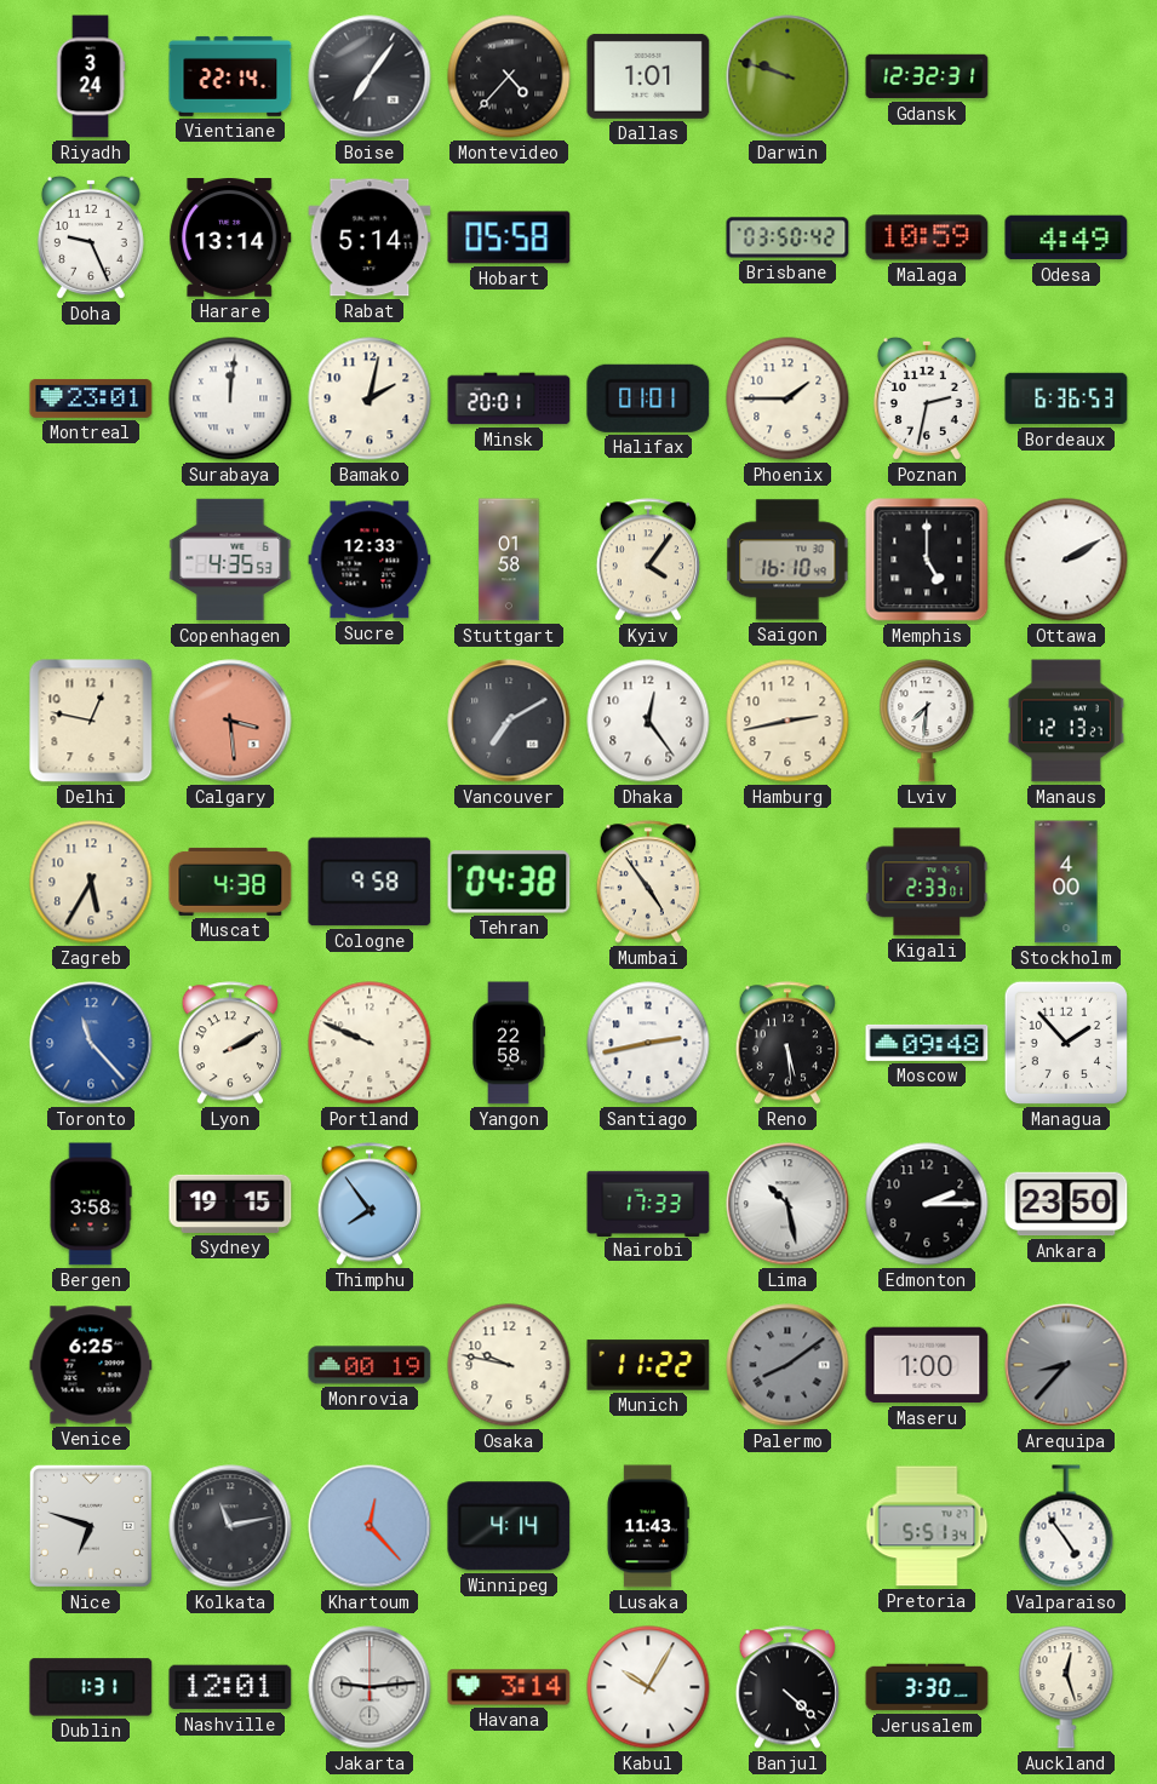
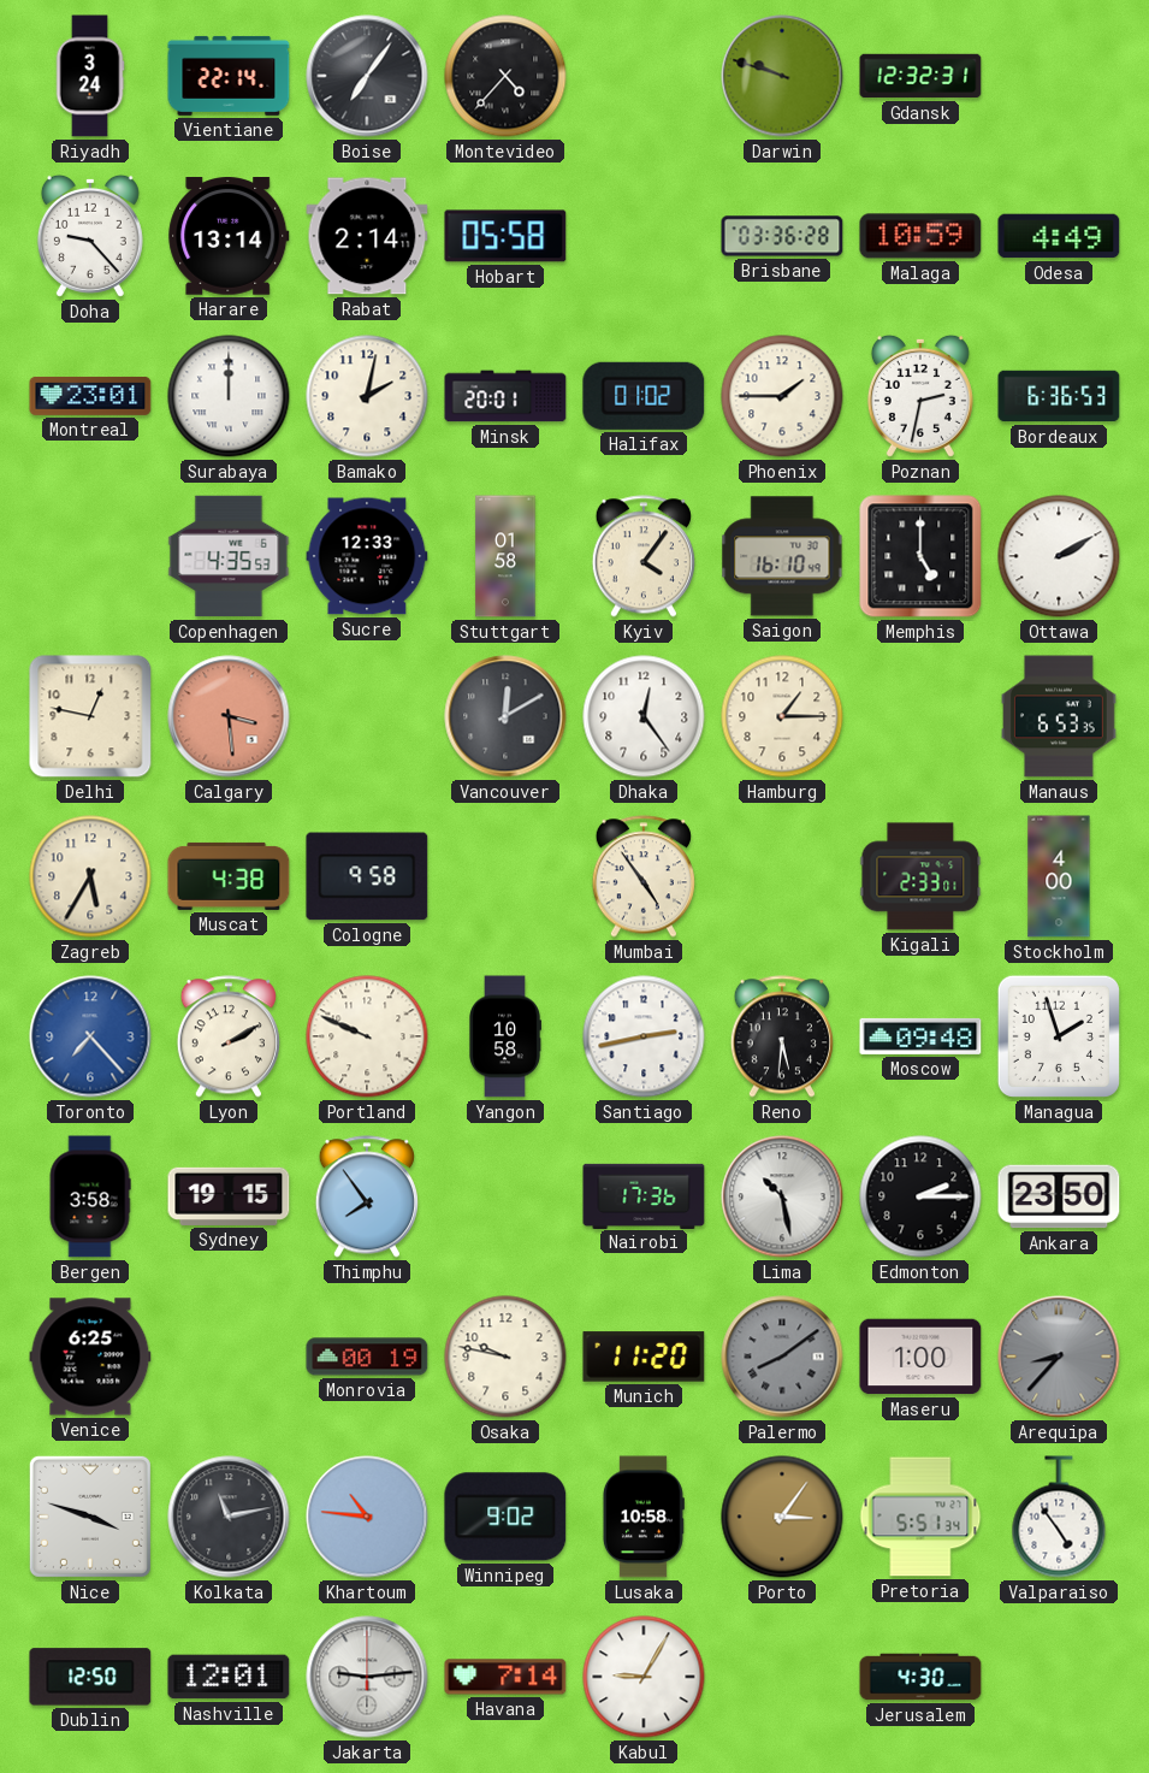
Dallas: 1:01 -> none
Doha: 9:26 -> 9:23
Rabat: 5:14 -> 2:14
Brisbane: 03:50 -> 03:36
Surabaya: 12:01 -> 12:00
Halifax: 01:01 -> 01:02
Vancouver: 7:10 -> 12:10
Hamburg: 2:43 -> 1:15
Lviv: 7:31 -> none
Manaus: 12:13 -> 6:53
Tehran: 04:38 -> none
Toronto: 11:23 -> 7:23
Yangon: 22:58 -> 10:58
Reno: 5:29 -> 5:31
Managua: 1:53 -> 1:57
Nairobi: 17:33 -> 17:36
Munich: 11:22 -> 11:20
Nice: 6:48 -> 3:48
Khartoum: 12:23 -> 10:46
Winnipeg: 4:14 -> 9:02
Lusaka: 11:43 -> 10:58
Porto: none -> 3:06
Dublin: 1:31 -> 12:50
Havana: 3:14 -> 7:14
Kabul: 10:05 -> 9:05
Banjul: 4:22 -> none
Jerusalem: 3:30 -> 4:30
Auckland: 12:27 -> none
